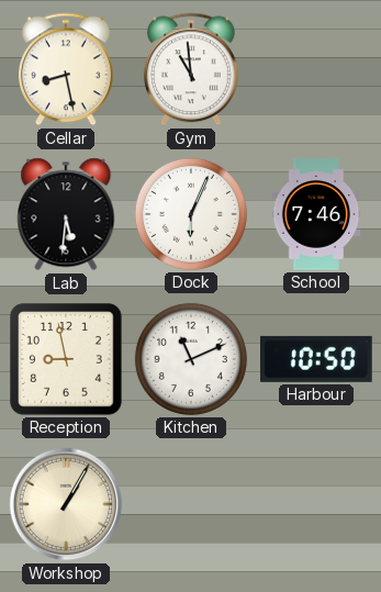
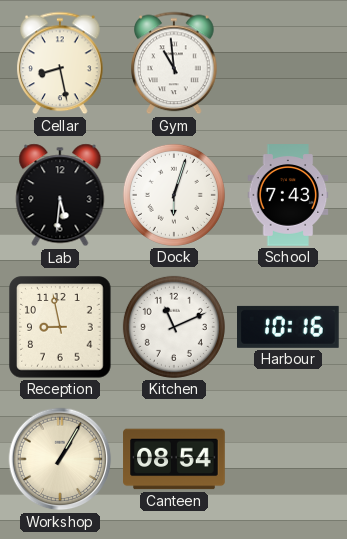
Dock: 6:04 -> 6:03
School: 7:46 -> 7:43
Harbour: 10:50 -> 10:16
Canteen: none -> 08:54
